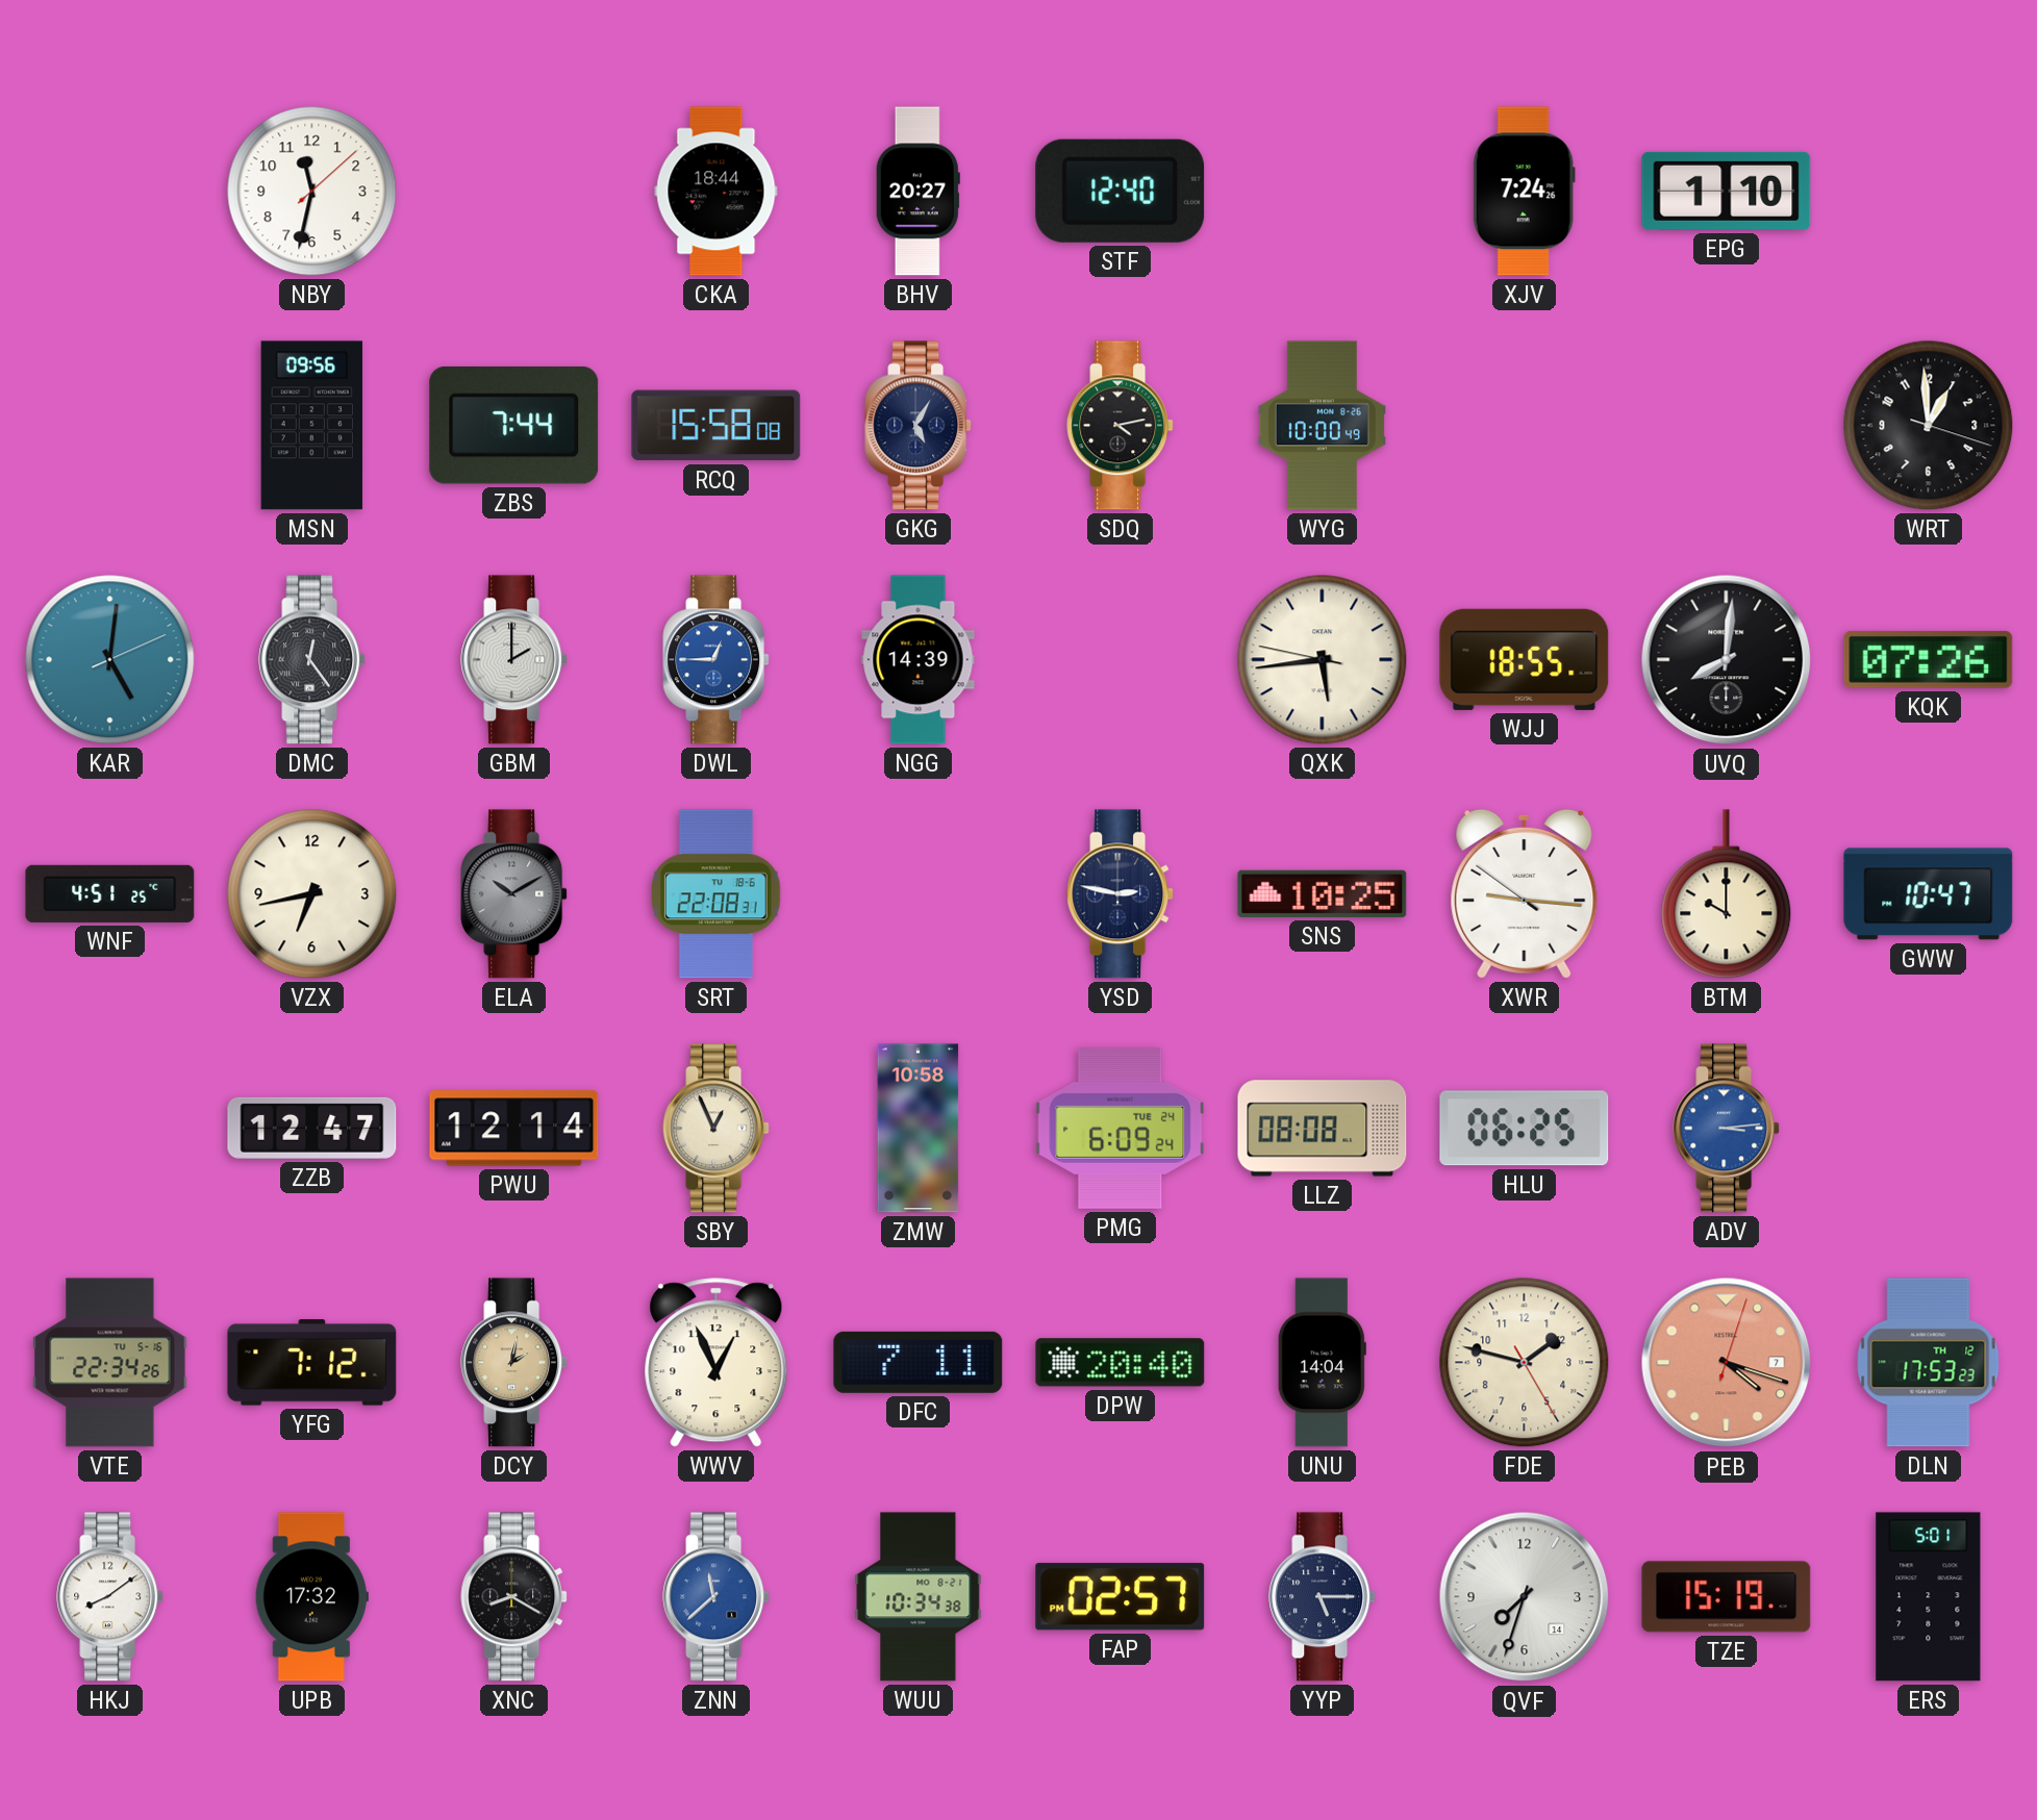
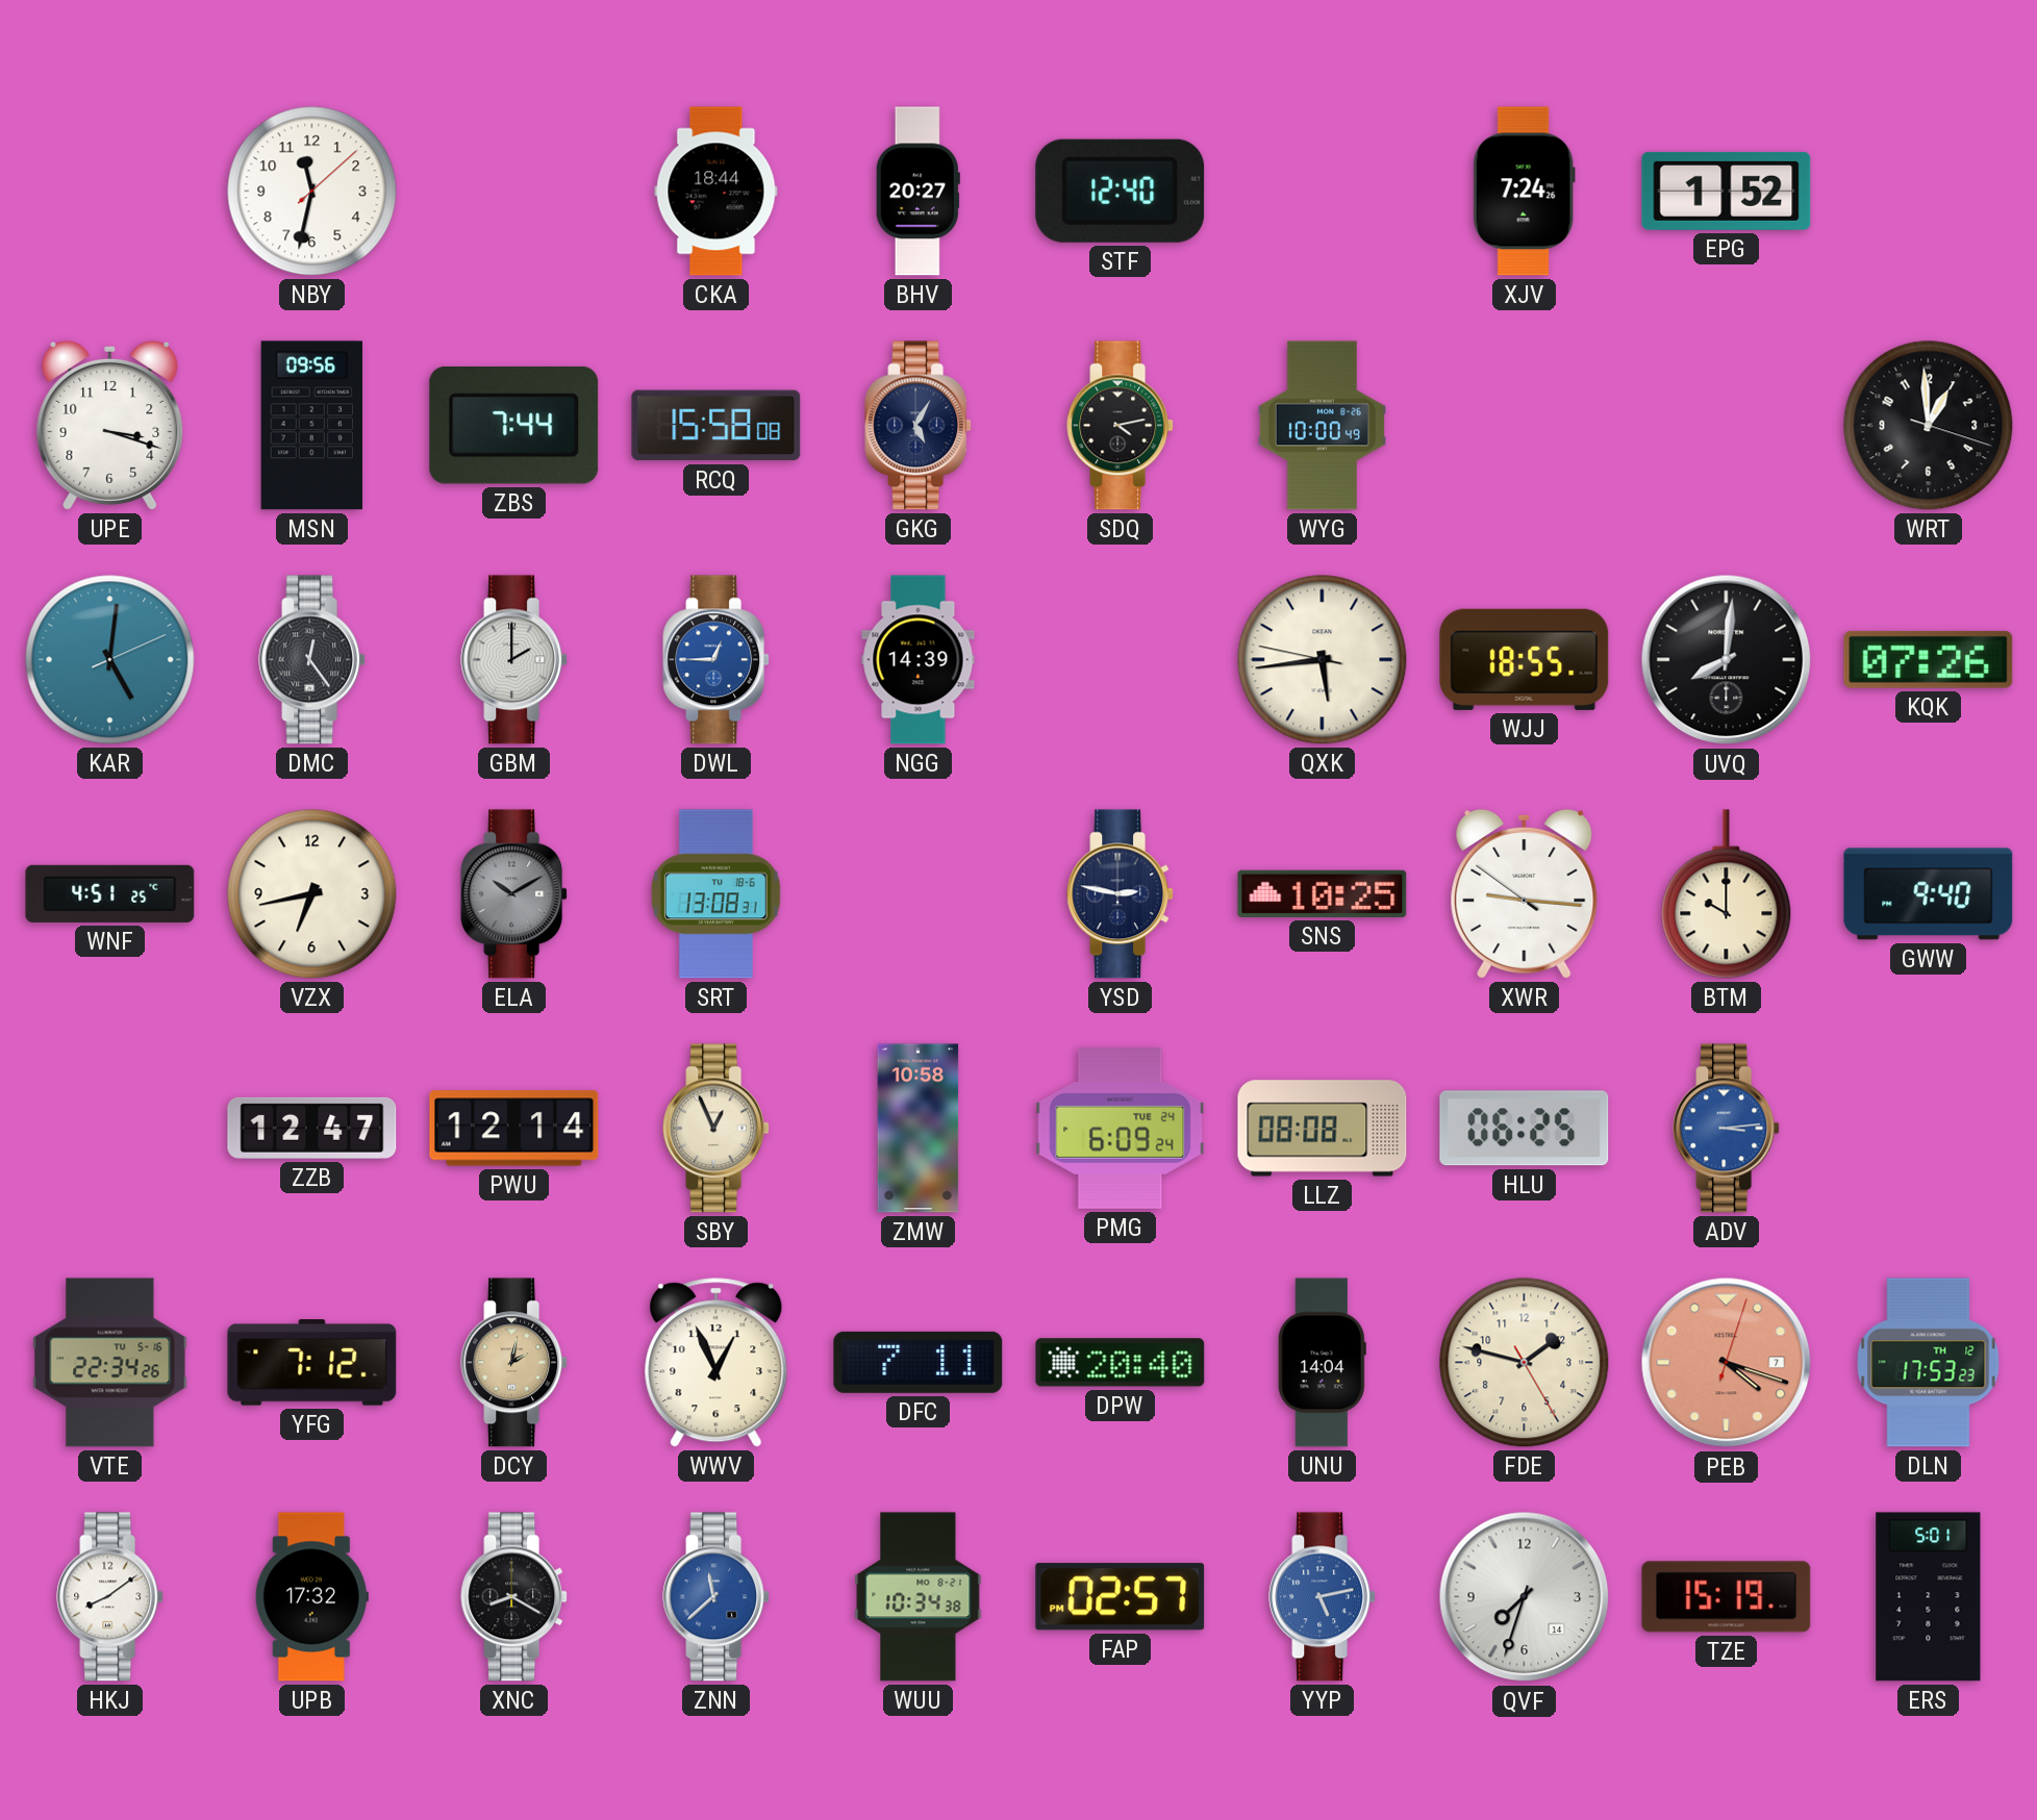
EPG: 1:10 -> 1:52
UPE: none -> 3:18
SRT: 22:08 -> 13:08
GWW: 10:47 -> 9:40
YYP: 5:15 -> 5:13
YYP dial: navy -> blue
